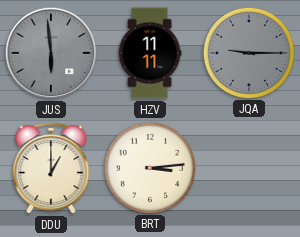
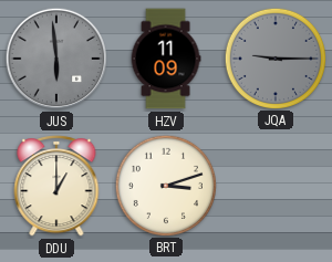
HZV: 11:11 -> 11:09
BRT: 3:14 -> 3:12
